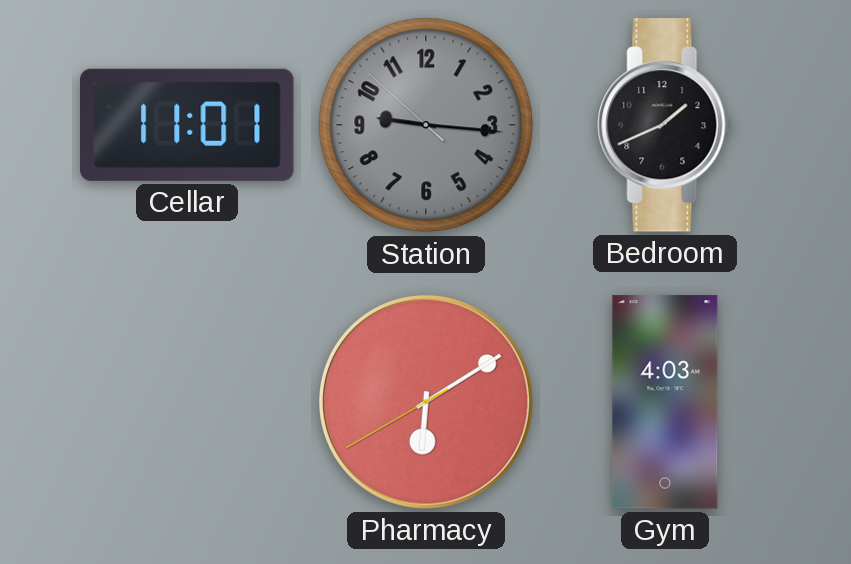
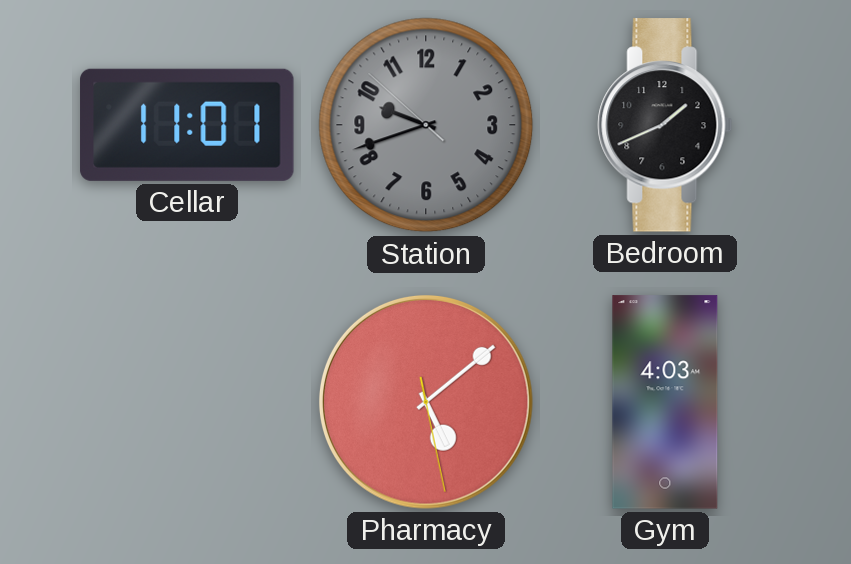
Station: 9:15 -> 9:41
Pharmacy: 6:09 -> 5:08
